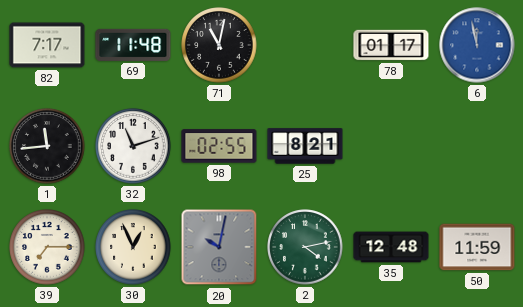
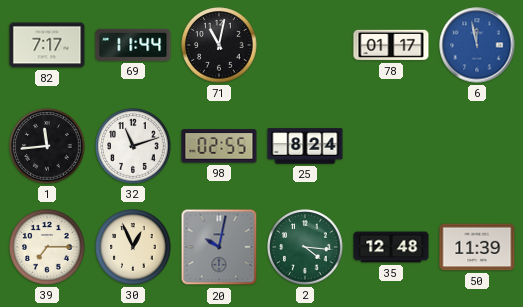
69: 11:48 -> 11:44
25: 8:21 -> 8:24
2: 4:13 -> 4:16
50: 11:59 -> 11:39
